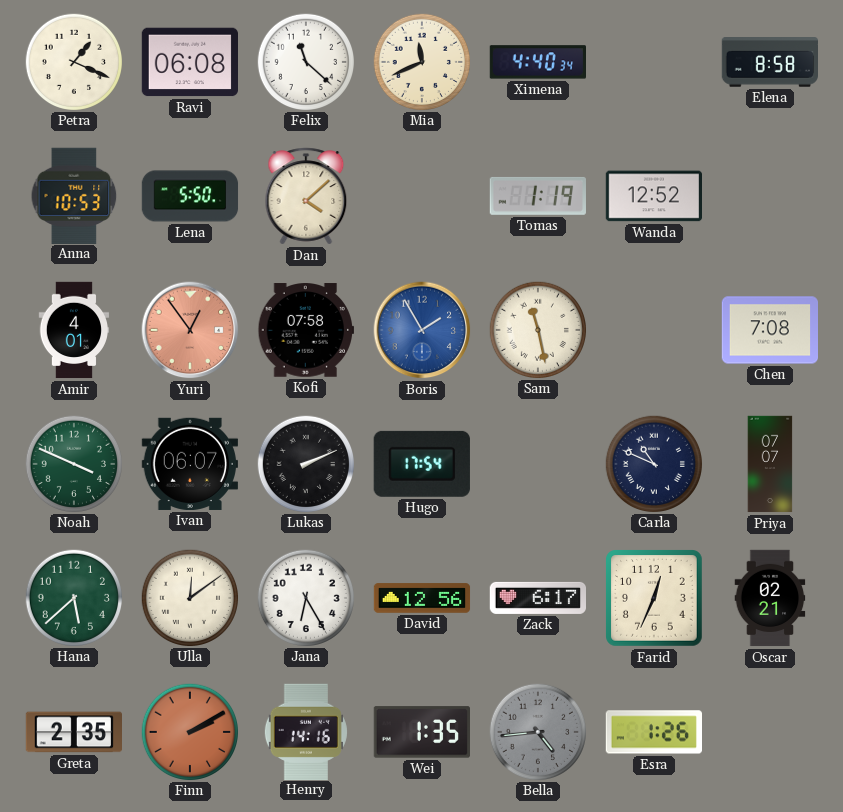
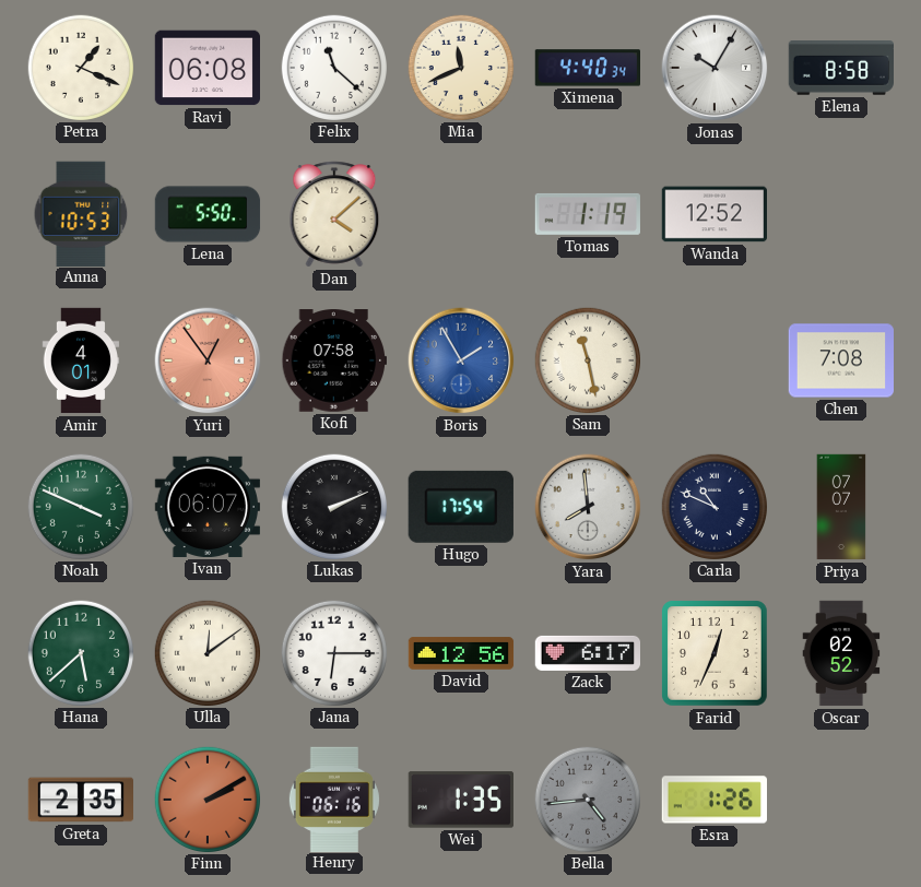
Jonas: none -> 10:05
Yara: none -> 7:59
Jana: 6:25 -> 6:15
Oscar: 02:21 -> 02:52
Henry: 14:16 -> 06:16
